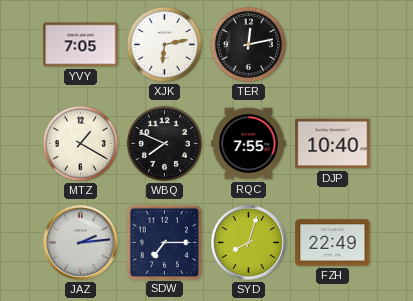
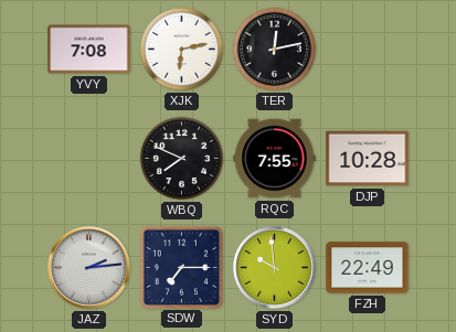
YVY: 7:05 -> 7:08
MTZ: 1:20 -> none
DJP: 10:40 -> 10:28
SYD: 8:03 -> 9:59
